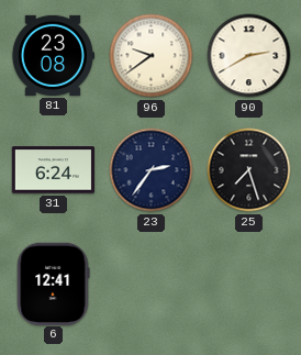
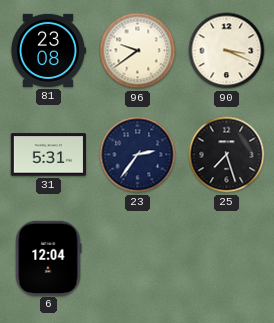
90: 2:40 -> 3:19
31: 6:24 -> 5:31
6: 12:41 -> 12:04
